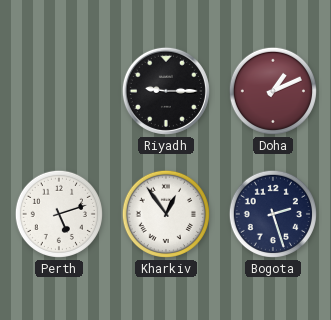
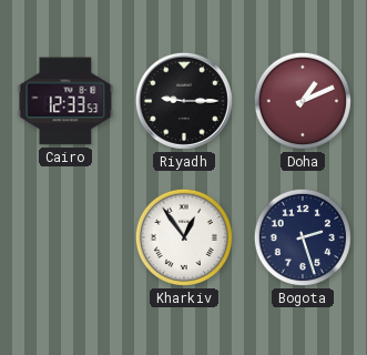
Cairo: none -> 12:33
Perth: 5:12 -> none
